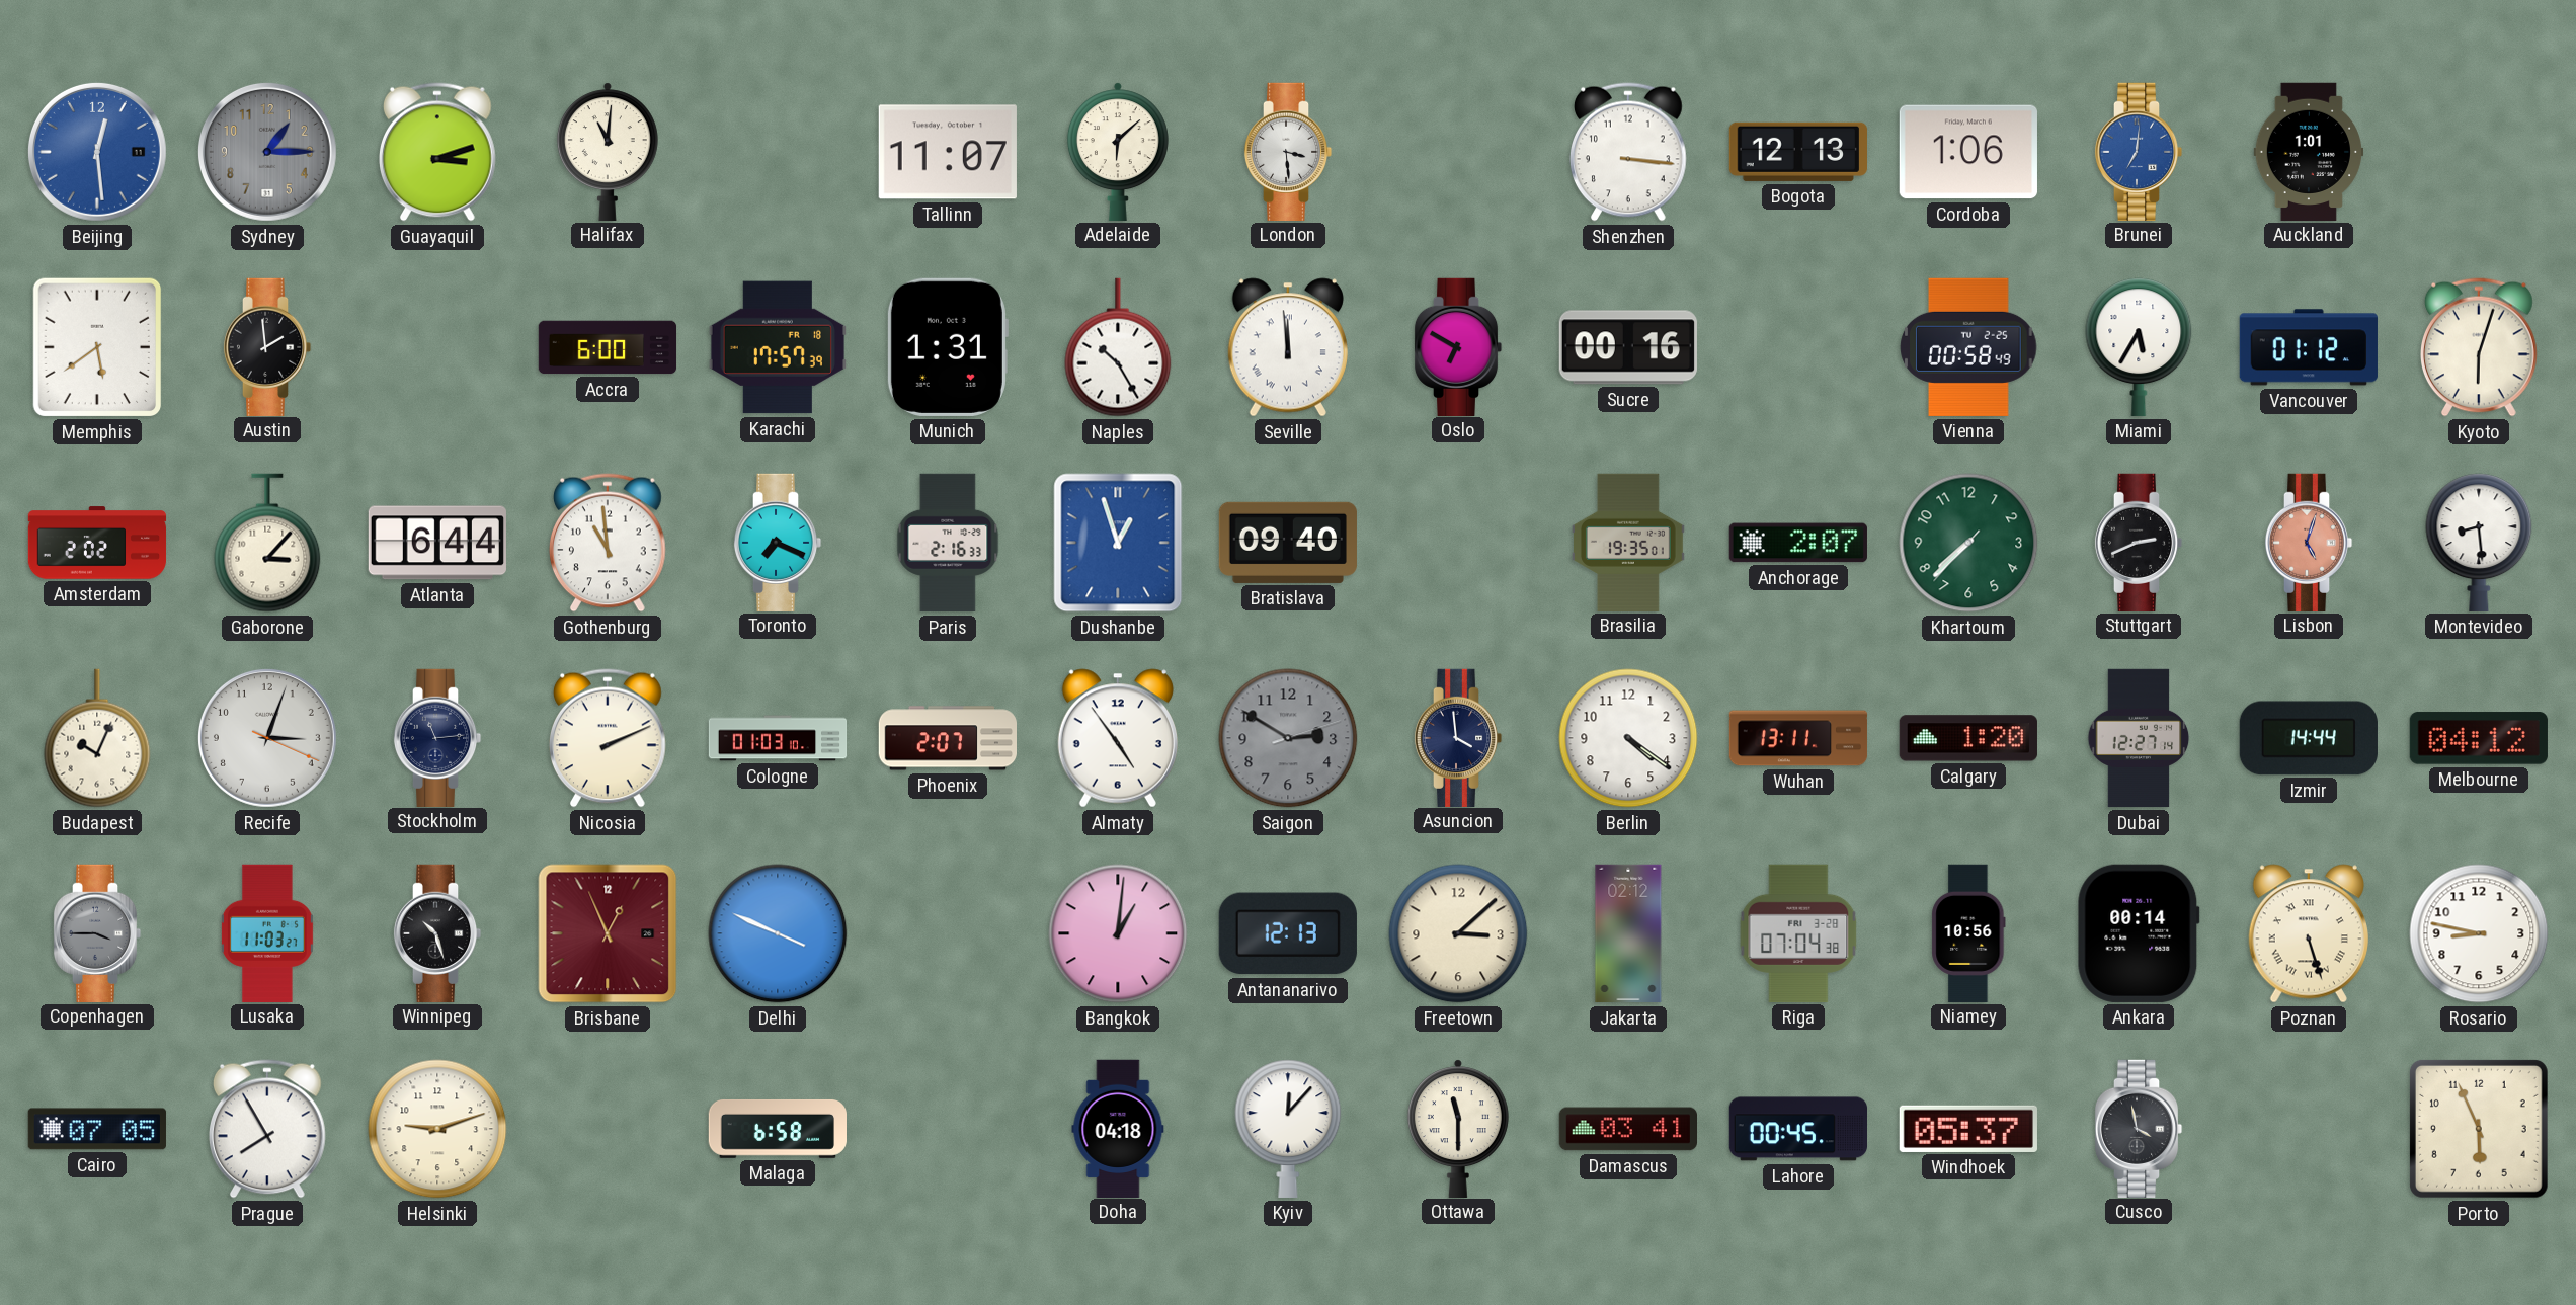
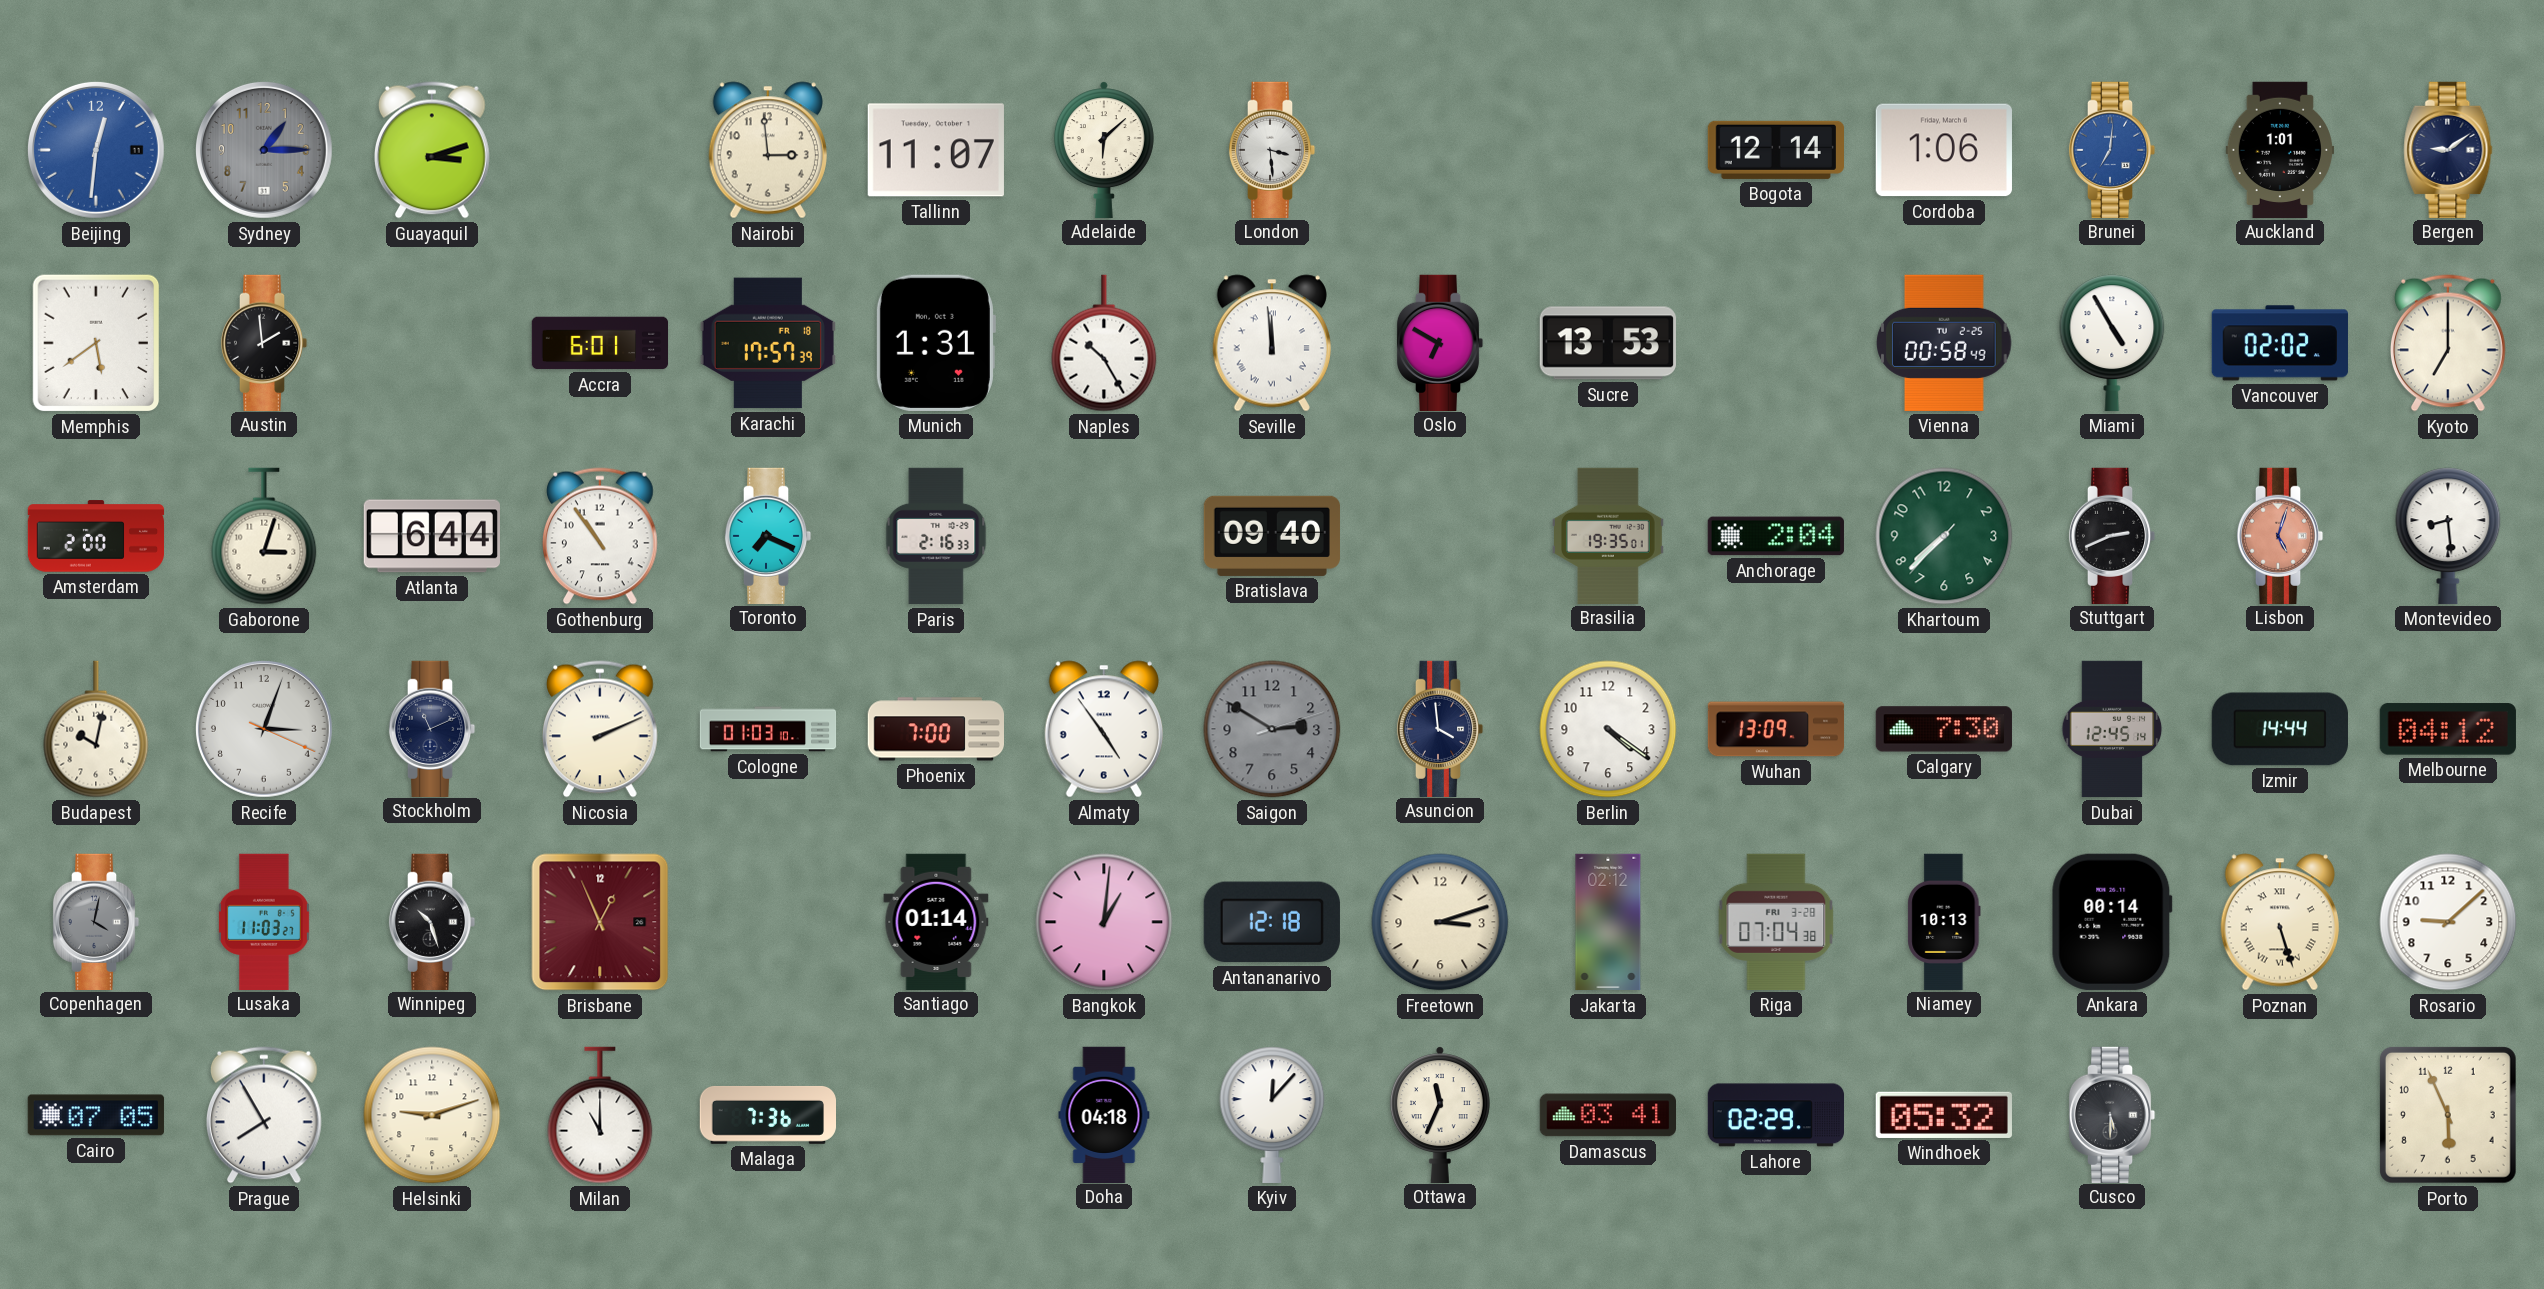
Beijing: 12:29 -> 12:31
Halifax: 11:01 -> none
Nairobi: none -> 2:59
Shenzhen: 3:16 -> none
Bogota: 12:13 -> 12:14
Bergen: none -> 9:09
Accra: 6:00 -> 6:01
Sucre: 00:16 -> 13:53
Miami: 5:35 -> 4:55
Vancouver: 01:12 -> 02:02
Kyoto: 6:03 -> 7:00
Amsterdam: 2:02 -> 2:00
Gaborone: 3:07 -> 3:03
Gothenburg: 10:59 -> 10:54
Dushanbe: 12:57 -> none
Anchorage: 2:07 -> 2:04
Budapest: 10:04 -> 10:02
Stockholm: 11:14 -> 11:11
Phoenix: 2:07 -> 7:00
Wuhan: 13:11 -> 13:09
Calgary: 1:20 -> 7:30
Dubai: 12:27 -> 12:45
Copenhagen: 3:45 -> 4:02
Delhi: 3:49 -> none
Santiago: none -> 01:14
Antananarivo: 12:13 -> 12:18
Freetown: 3:08 -> 3:12
Niamey: 10:56 -> 10:13
Rosario: 8:47 -> 9:08
Milan: none -> 11:00
Malaga: 6:58 -> 7:36
Ottawa: 11:30 -> 11:34
Lahore: 00:45 -> 02:29
Windhoek: 05:37 -> 05:32
Cusco: 3:58 -> 5:30
